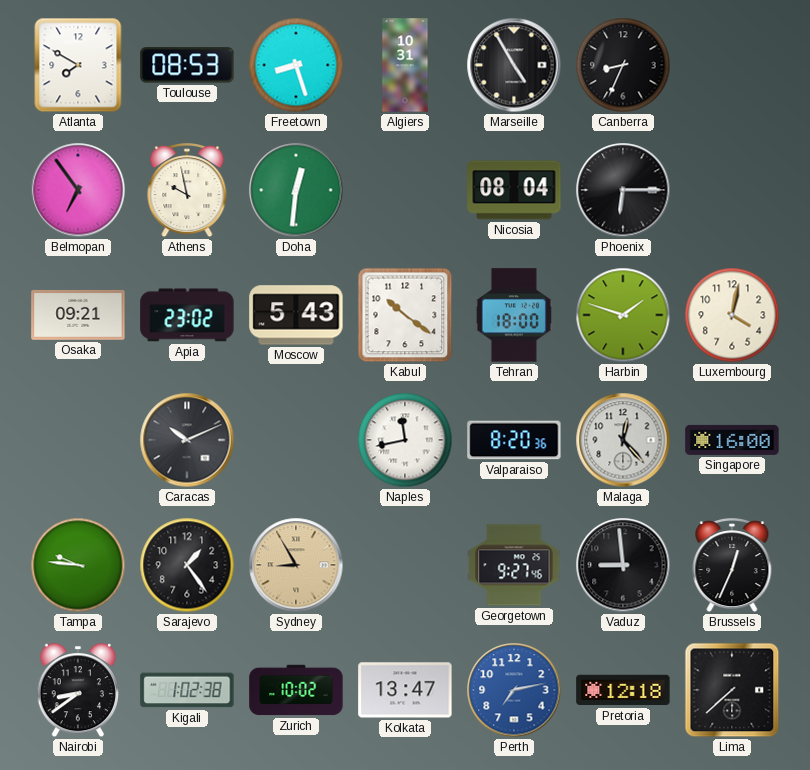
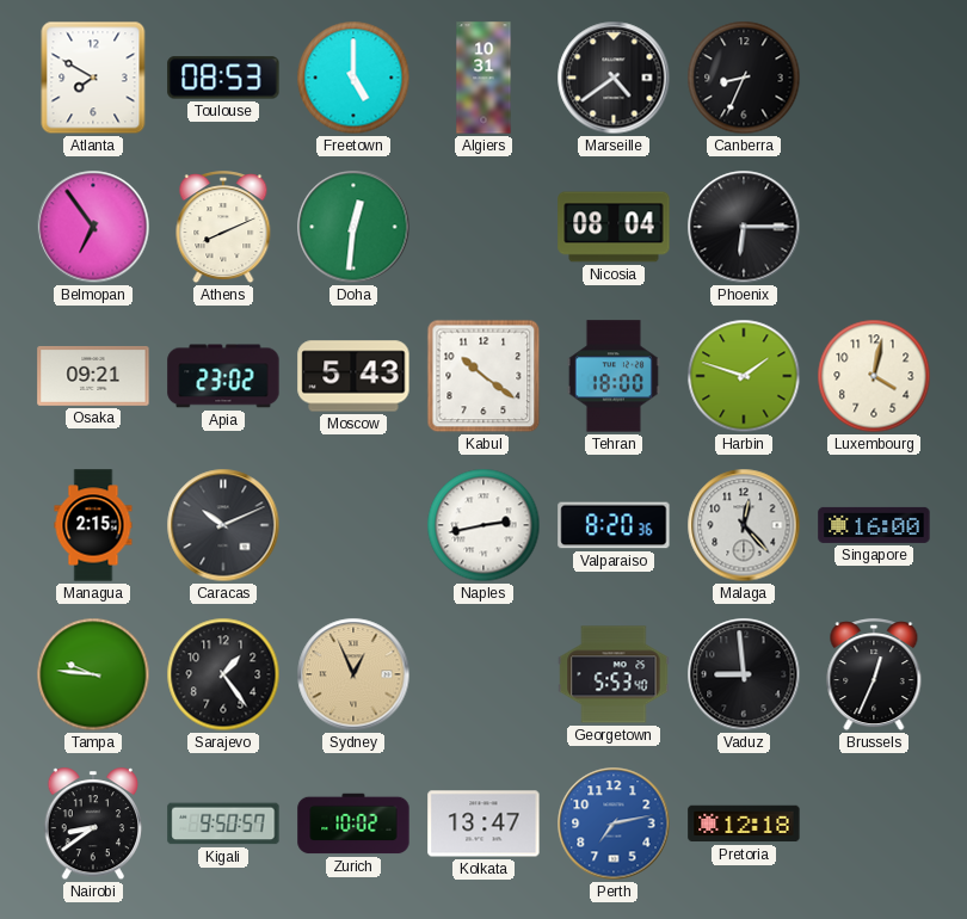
Freetown: 8:27 -> 5:00
Marseille: 4:55 -> 4:39
Athens: 9:58 -> 8:11
Managua: none -> 2:15
Naples: 11:43 -> 2:43
Sydney: 8:55 -> 12:56
Georgetown: 9:27 -> 5:53
Kigali: 1:02 -> 9:50
Lima: 7:38 -> none
